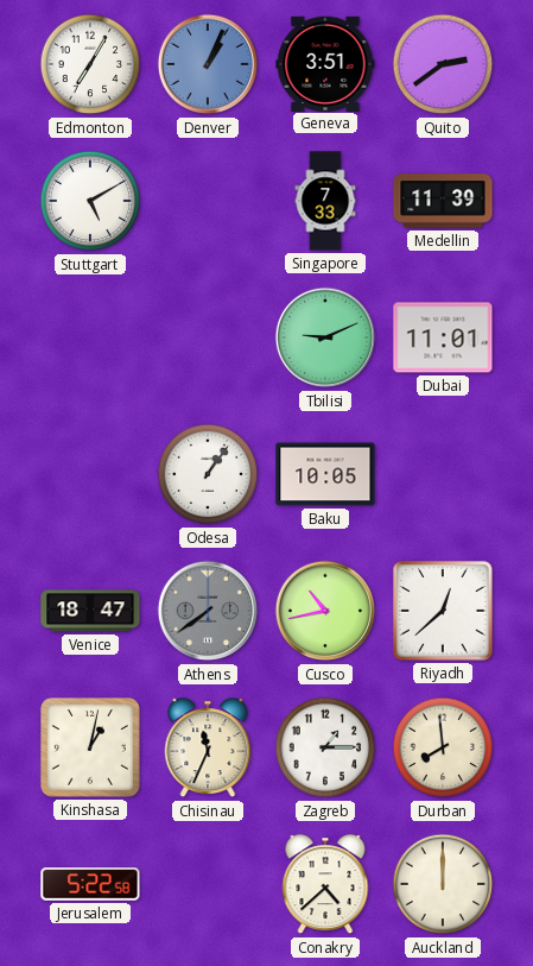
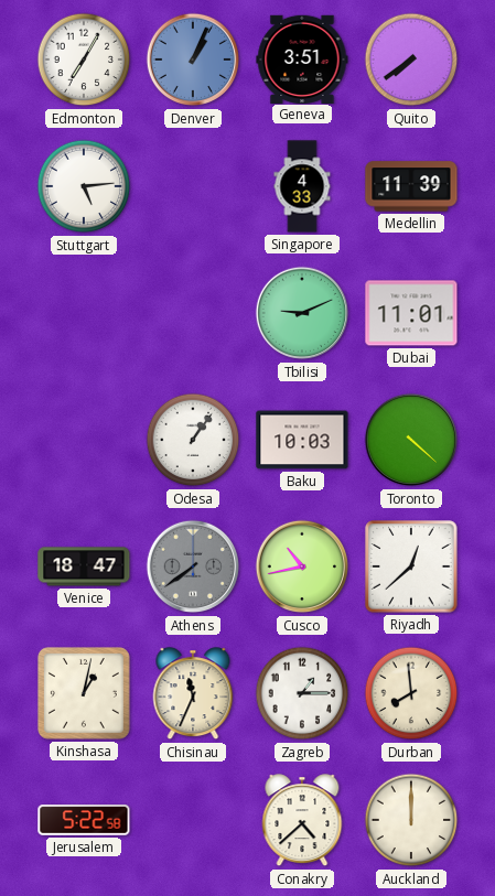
Quito: 2:39 -> 7:39
Stuttgart: 5:10 -> 5:14
Singapore: 7:33 -> 4:33
Baku: 10:05 -> 10:03
Toronto: none -> 4:22
